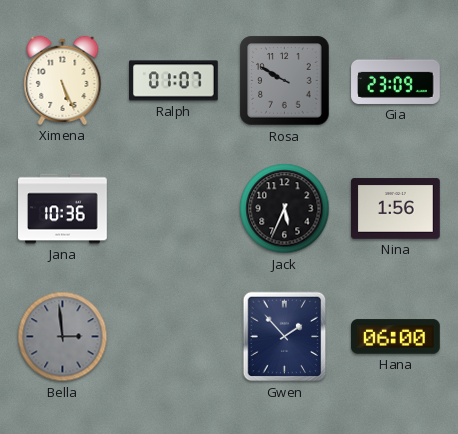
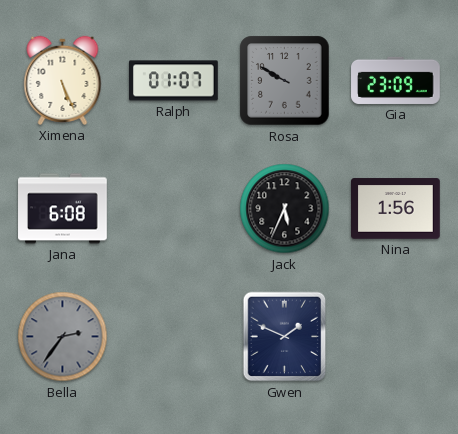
Jana: 10:36 -> 6:08
Bella: 2:59 -> 2:36
Gwen: 1:53 -> 1:49
Hana: 06:00 -> none
